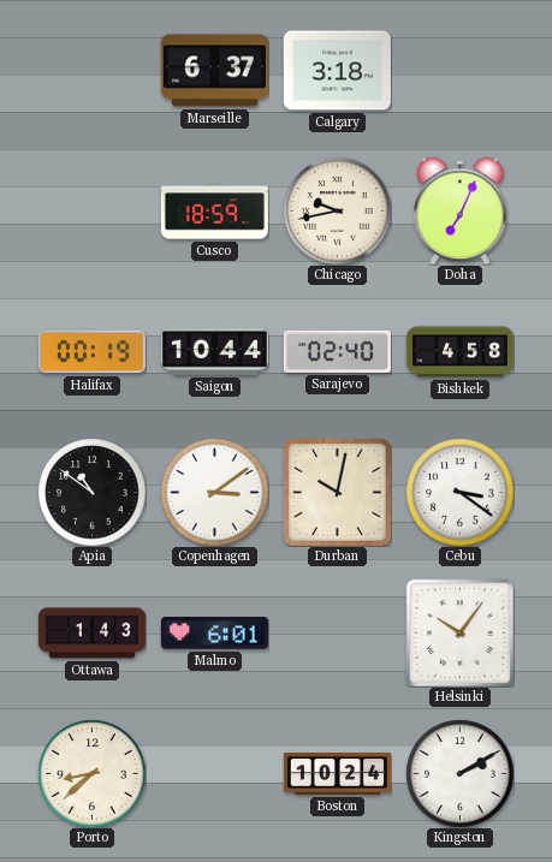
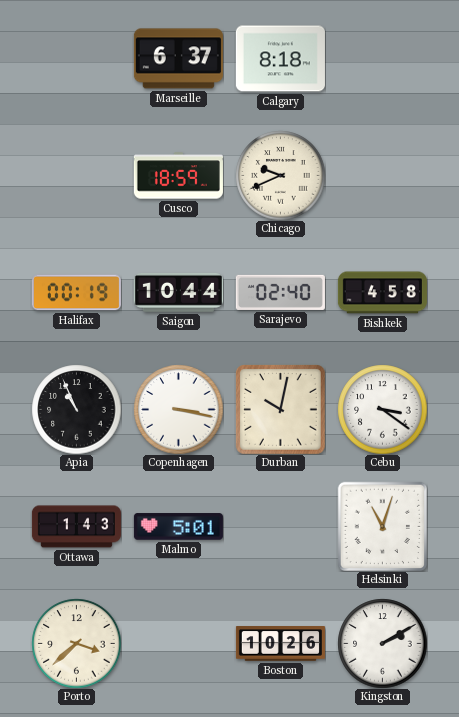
Calgary: 3:18 -> 8:18
Chicago: 9:43 -> 9:41
Doha: 7:04 -> none
Apia: 10:51 -> 10:56
Copenhagen: 3:09 -> 3:17
Malmo: 6:01 -> 5:01
Helsinki: 10:06 -> 11:03
Porto: 8:38 -> 3:38
Boston: 10:24 -> 10:26
